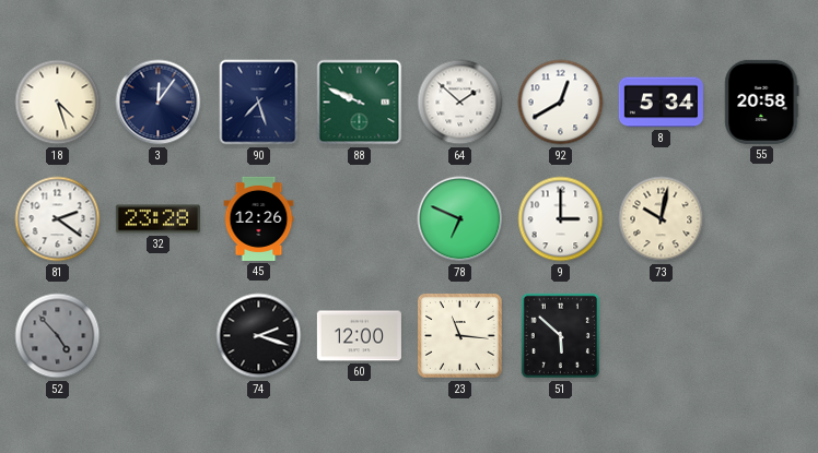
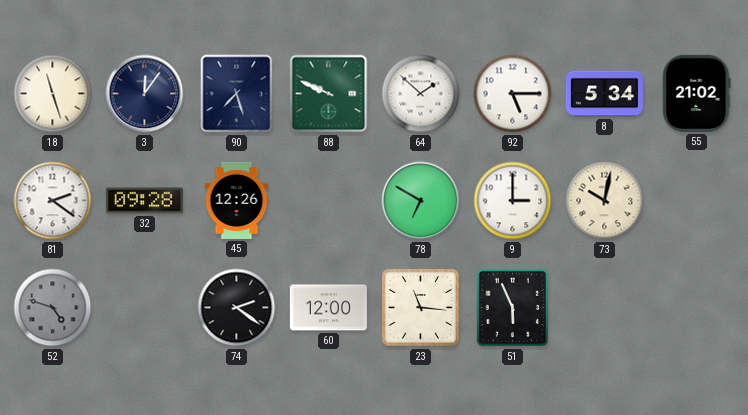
18: 4:27 -> 11:27
92: 12:40 -> 5:15
55: 20:58 -> 21:02
32: 23:28 -> 09:28
78: 6:49 -> 6:50
52: 4:53 -> 4:48
74: 2:18 -> 2:21
51: 5:52 -> 5:56
